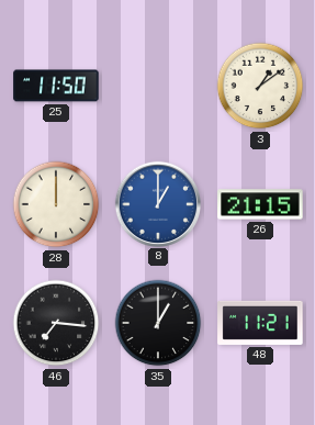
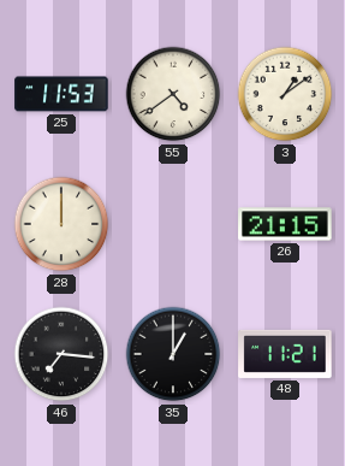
25: 11:50 -> 11:53
55: none -> 4:39
8: 1:00 -> none
